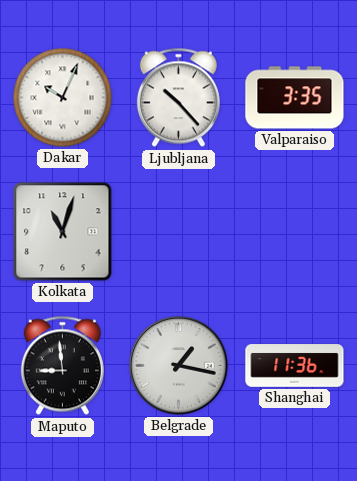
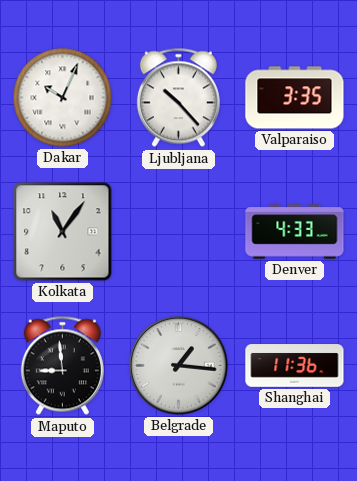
Kolkata: 11:03 -> 11:06
Denver: none -> 4:33
Belgrade: 1:17 -> 1:16
